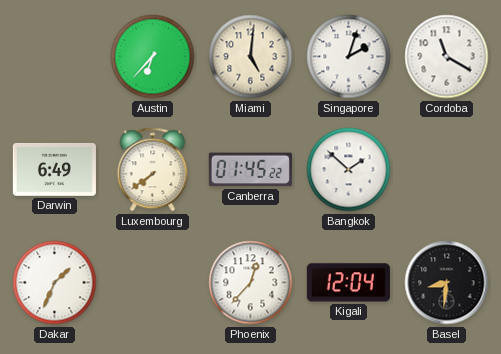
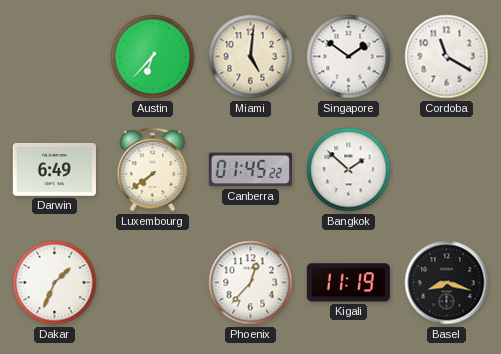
Singapore: 2:03 -> 1:51
Kigali: 12:04 -> 11:19
Basel: 8:31 -> 8:18
